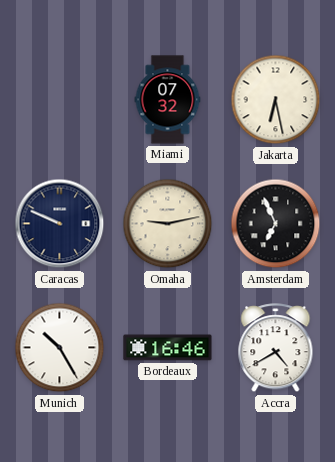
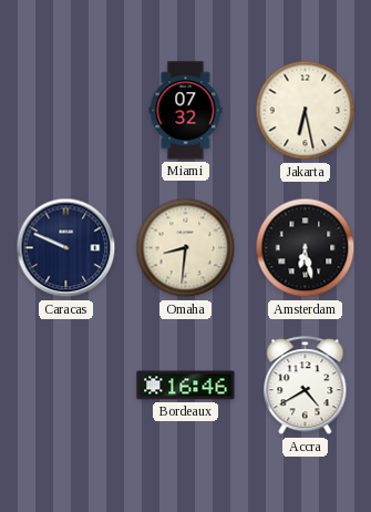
Omaha: 9:13 -> 8:31
Amsterdam: 6:56 -> 6:28
Munich: 10:25 -> none
